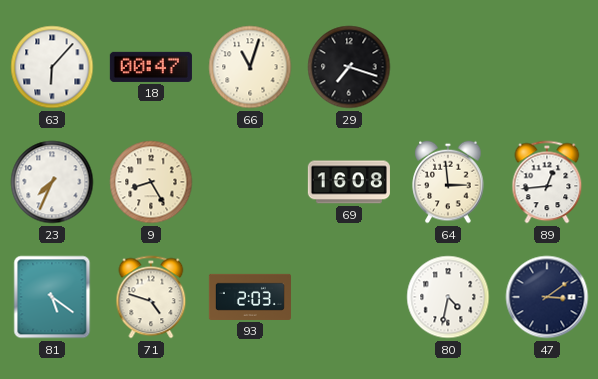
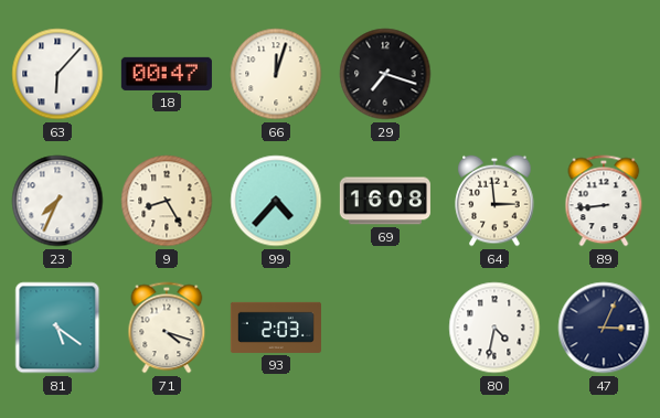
66: 11:03 -> 12:03
99: none -> 4:37
89: 12:44 -> 8:44
71: 4:48 -> 4:18
47: 3:09 -> 3:04
